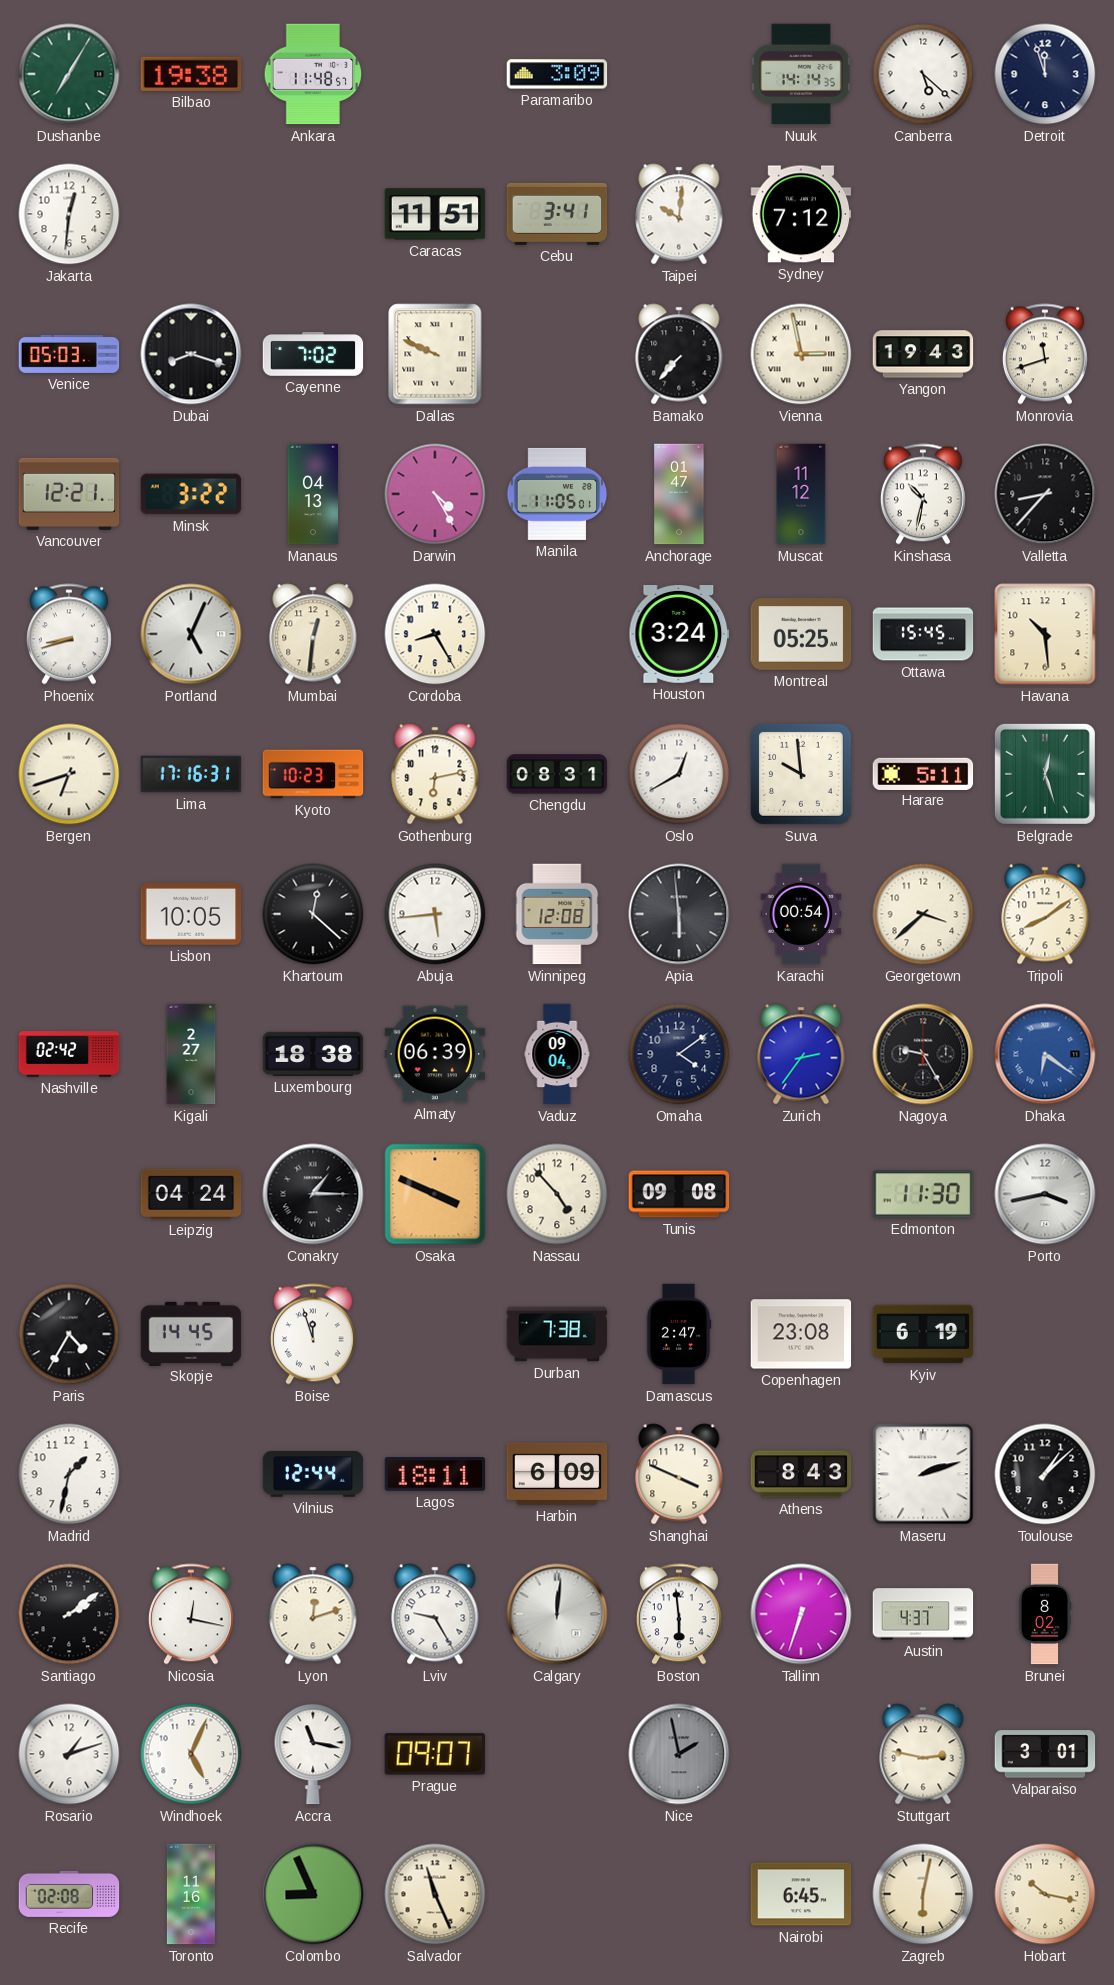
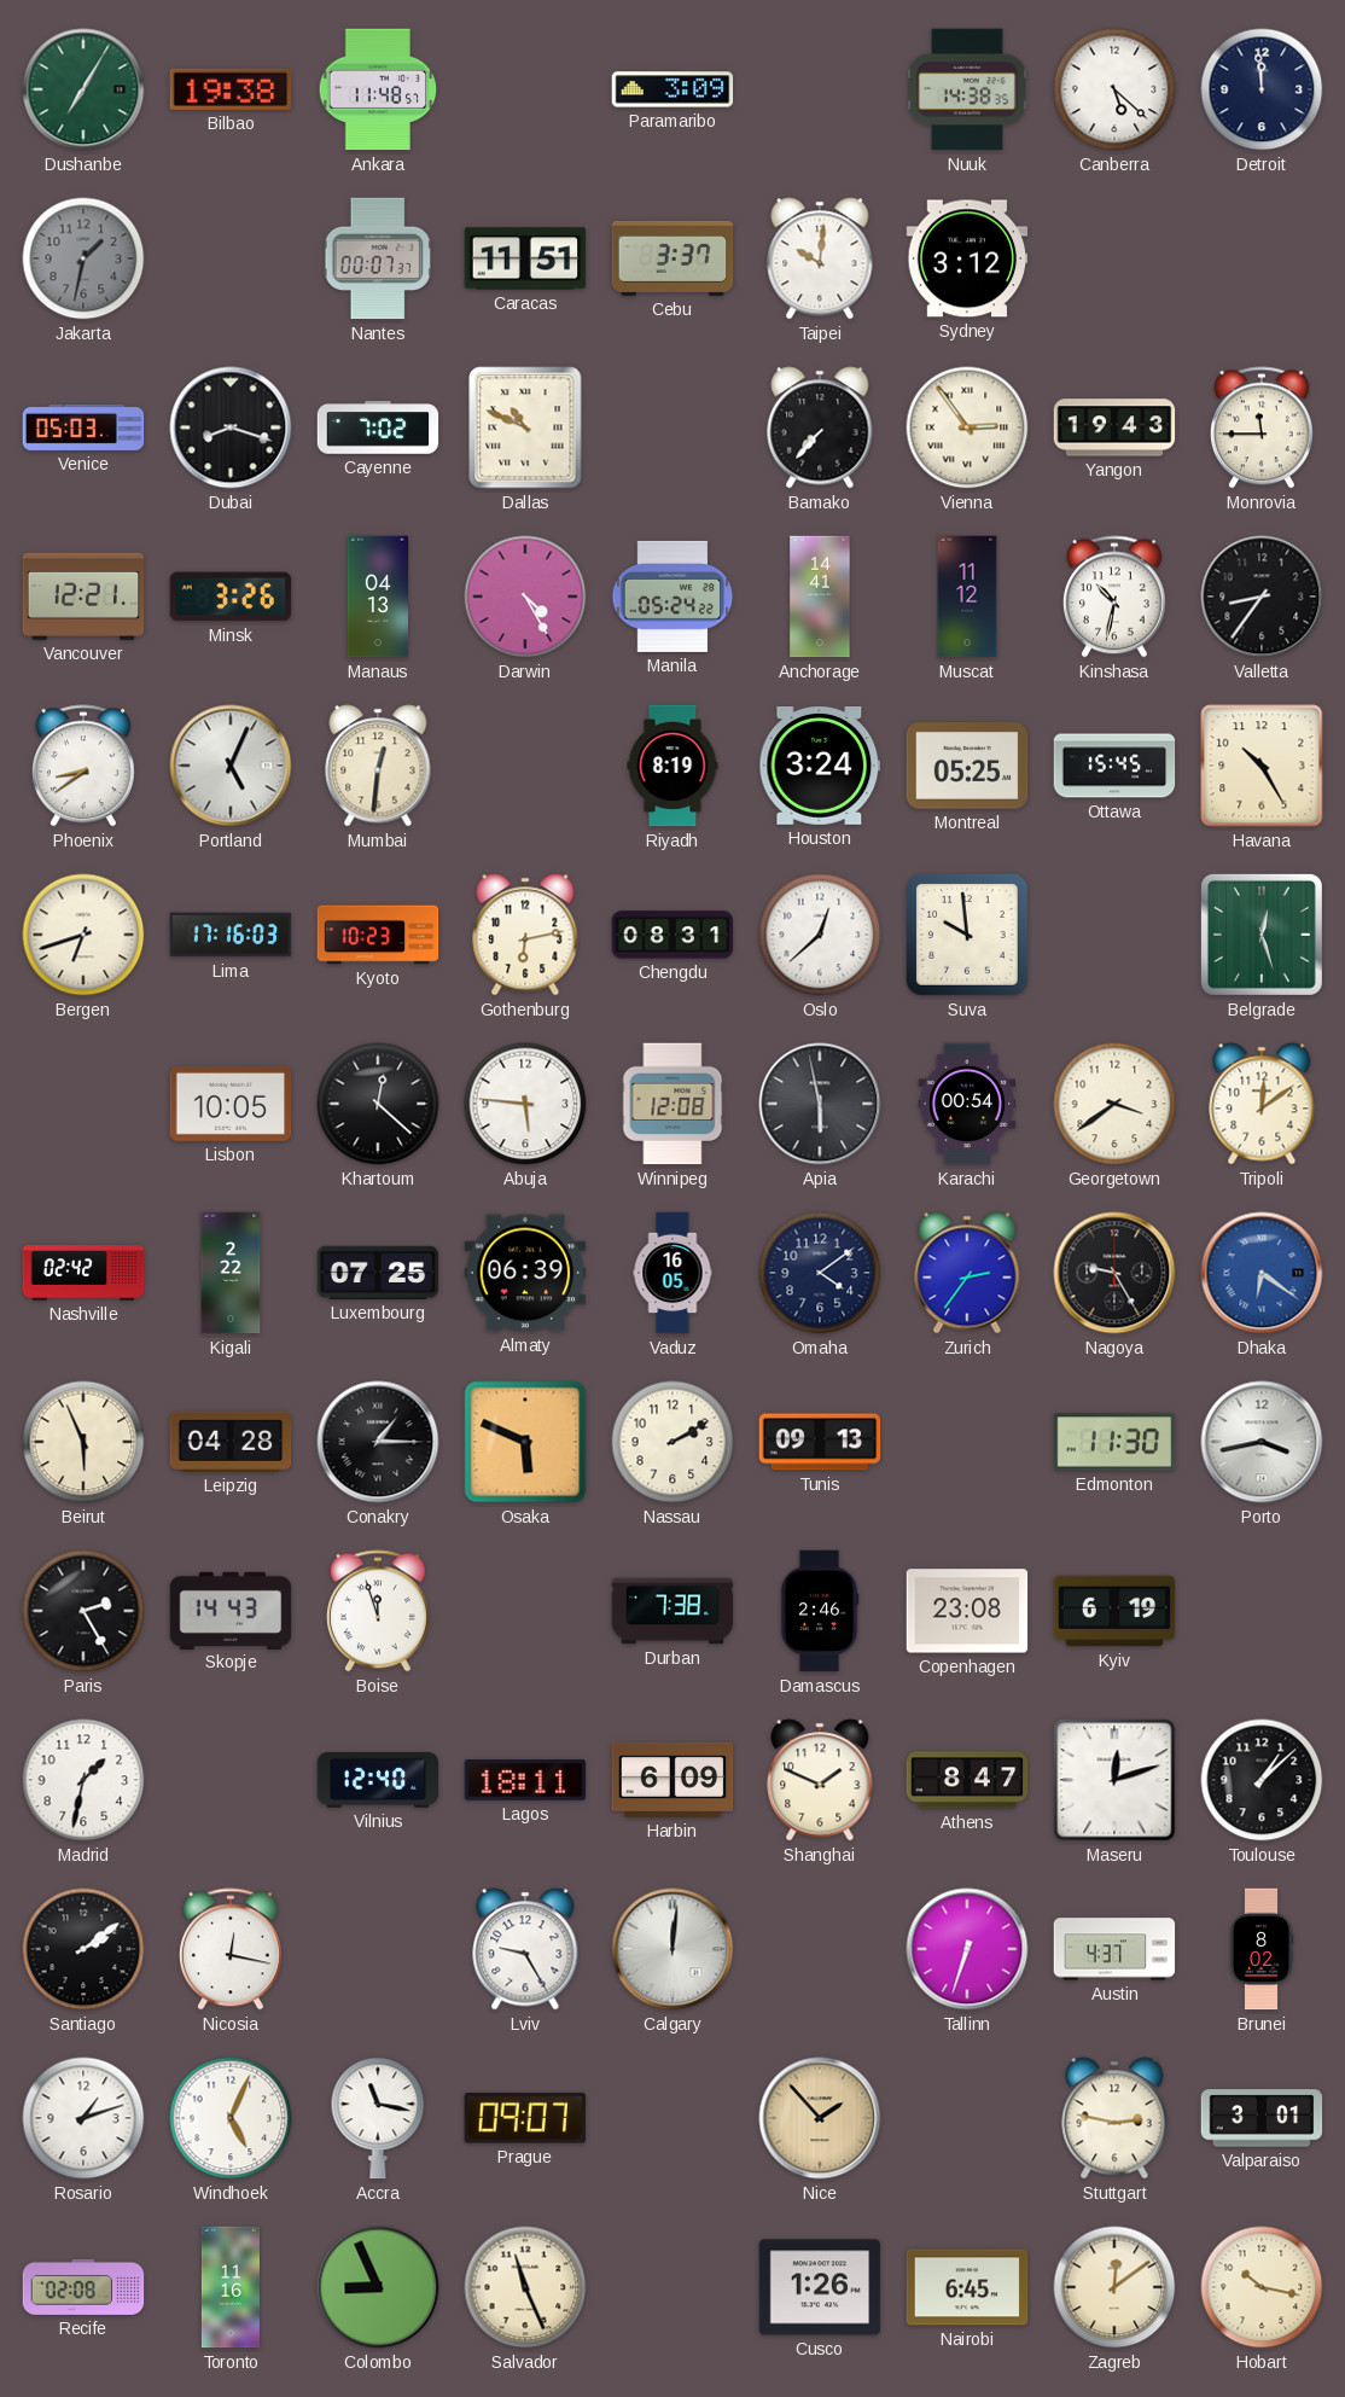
Nuuk: 14:14 -> 14:38
Detroit: 11:57 -> 11:59
Jakarta: 12:31 -> 1:32
Jakarta dial: white -> grey
Nantes: none -> 00:07
Cebu: 3:41 -> 3:37
Sydney: 7:12 -> 3:12
Dallas: 9:49 -> 10:49
Vienna: 2:58 -> 2:54
Monrovia: 11:42 -> 11:45
Minsk: 3:22 -> 3:26
Manila: 11:05 -> 05:24
Anchorage: 01:47 -> 14:41
Valletta: 8:37 -> 8:36
Phoenix: 8:42 -> 8:39
Cordoba: 8:25 -> none
Riyadh: none -> 8:19
Havana: 10:29 -> 10:25
Lima: 17:16:31 -> 17:16:03
Oslo: 12:40 -> 12:38
Harare: 5:11 -> none
Abuja: 5:44 -> 5:46
Apia: 5:59 -> 5:58
Georgetown: 3:38 -> 3:39
Tripoli: 8:09 -> 12:09
Kigali: 2:27 -> 2:22
Luxembourg: 18:38 -> 07:25
Vaduz: 09:04 -> 16:05
Beirut: none -> 5:56
Leipzig: 04:24 -> 04:28
Osaka: 3:49 -> 5:49
Nassau: 4:53 -> 2:10
Tunis: 09:08 -> 09:13
Paris: 4:35 -> 2:25
Skopje: 14:45 -> 14:43
Damascus: 2:47 -> 2:46
Vilnius: 12:44 -> 12:40
Shanghai: 3:49 -> 1:49
Athens: 8:43 -> 8:47
Maseru: 2:12 -> 12:12
Lyon: 12:12 -> none
Boston: 5:59 -> none
Nice: 1:58 -> 1:53
Nice dial: grey -> champagne
Cusco: none -> 1:26
Zagreb: 6:02 -> 12:09
